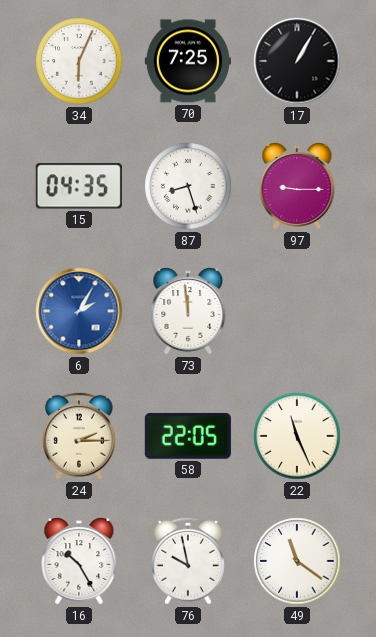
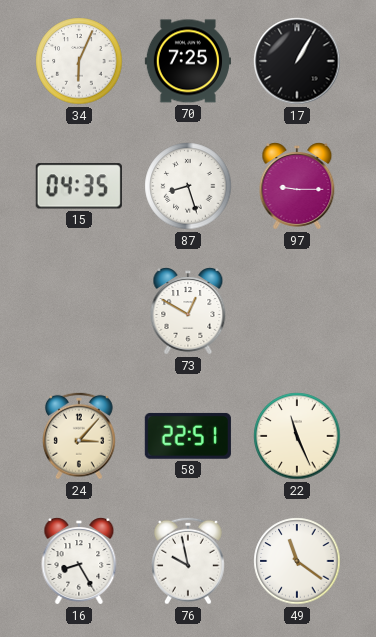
6: 2:05 -> none
73: 11:59 -> 12:50
24: 2:15 -> 3:07
58: 22:05 -> 22:51
16: 10:25 -> 8:25
